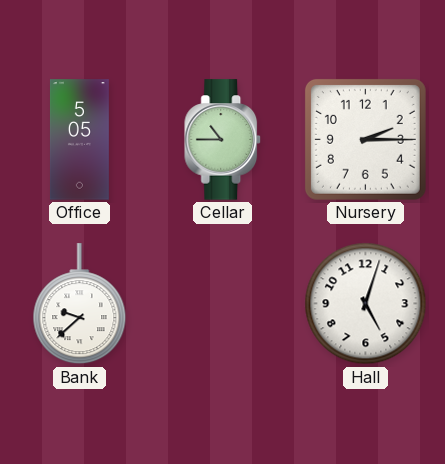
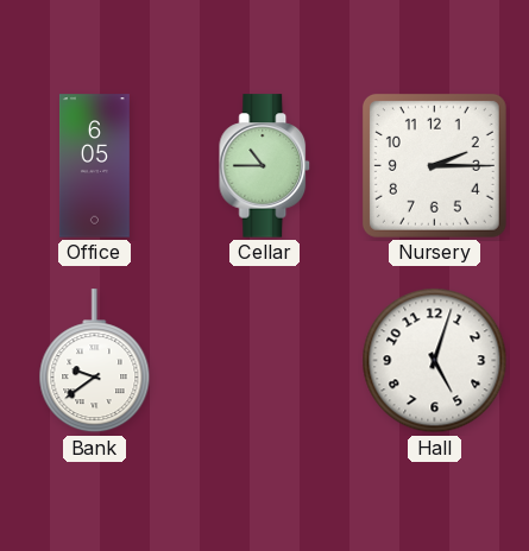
Office: 5:05 -> 6:05
Bank: 9:38 -> 9:39
